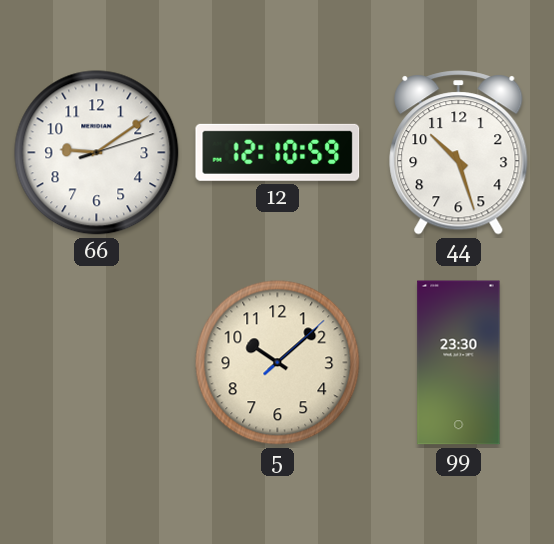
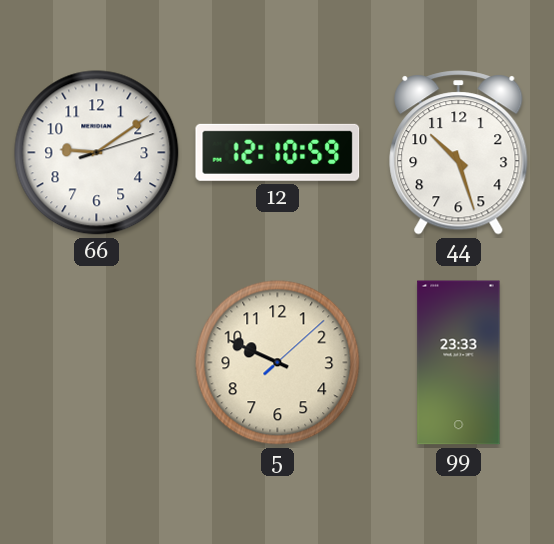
5: 10:08 -> 9:49
99: 23:30 -> 23:33
